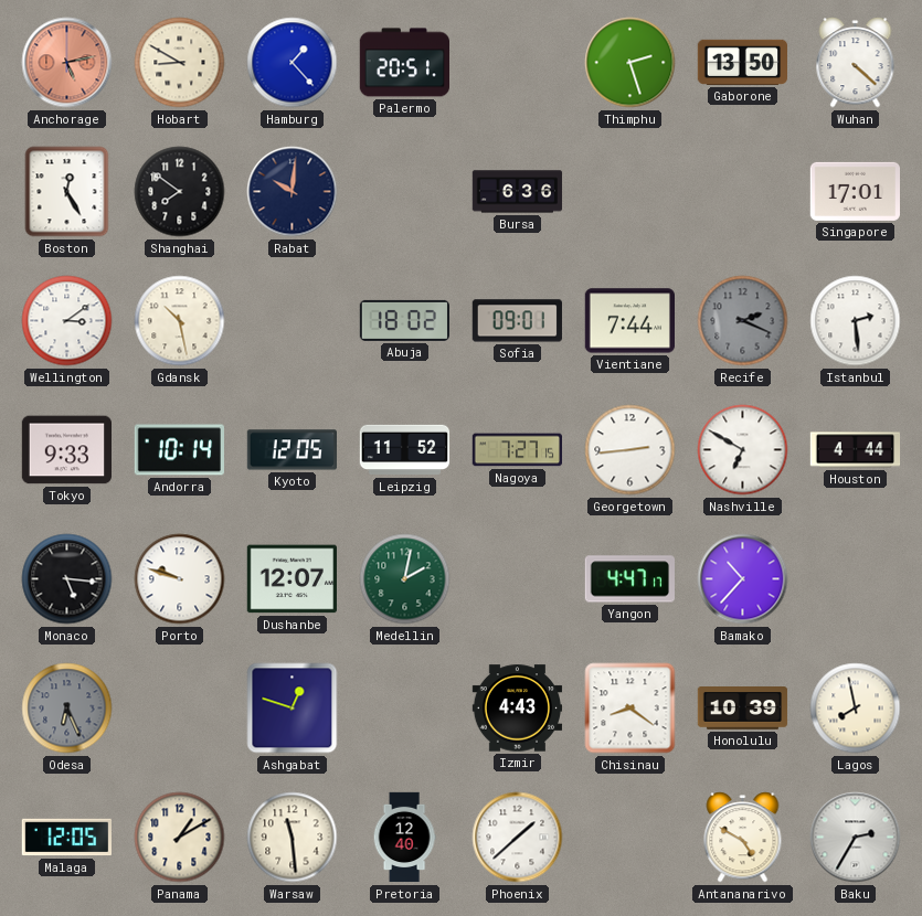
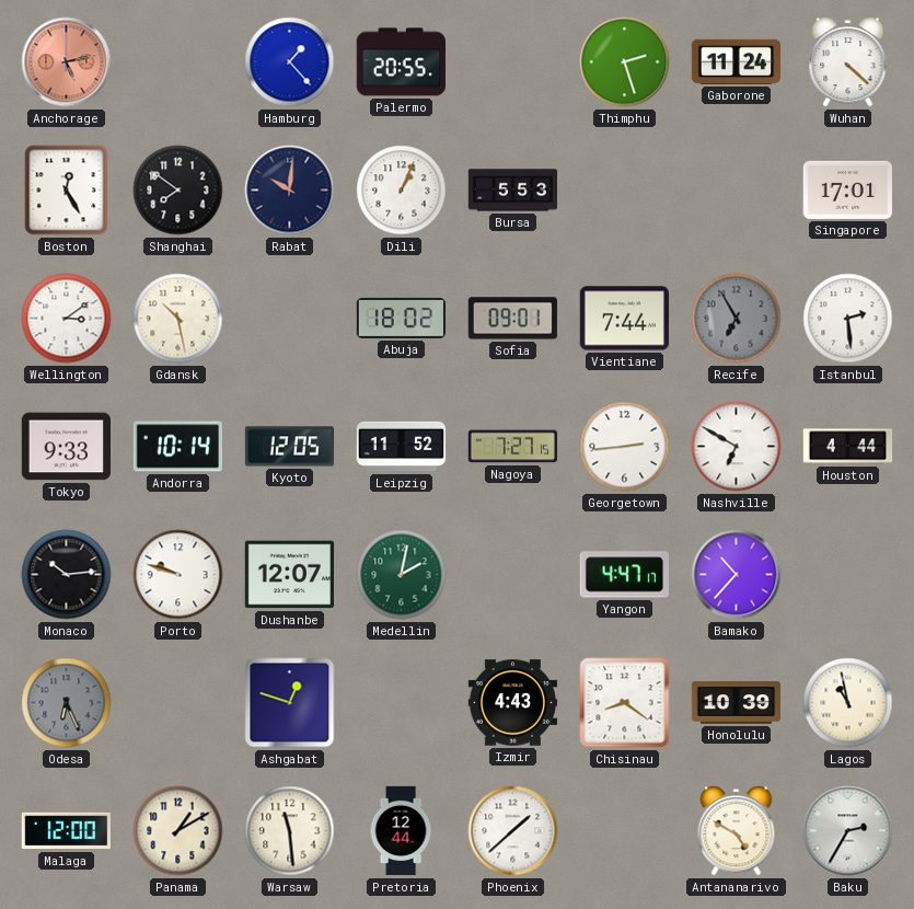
Hobart: 8:50 -> none
Palermo: 20:51 -> 20:55
Gaborone: 13:50 -> 11:24
Dili: none -> 1:04
Bursa: 6:36 -> 5:53
Recife: 2:19 -> 6:55
Monaco: 5:16 -> 10:14
Lagos: 7:58 -> 10:58
Malaga: 12:05 -> 12:00
Pretoria: 12:40 -> 12:44
